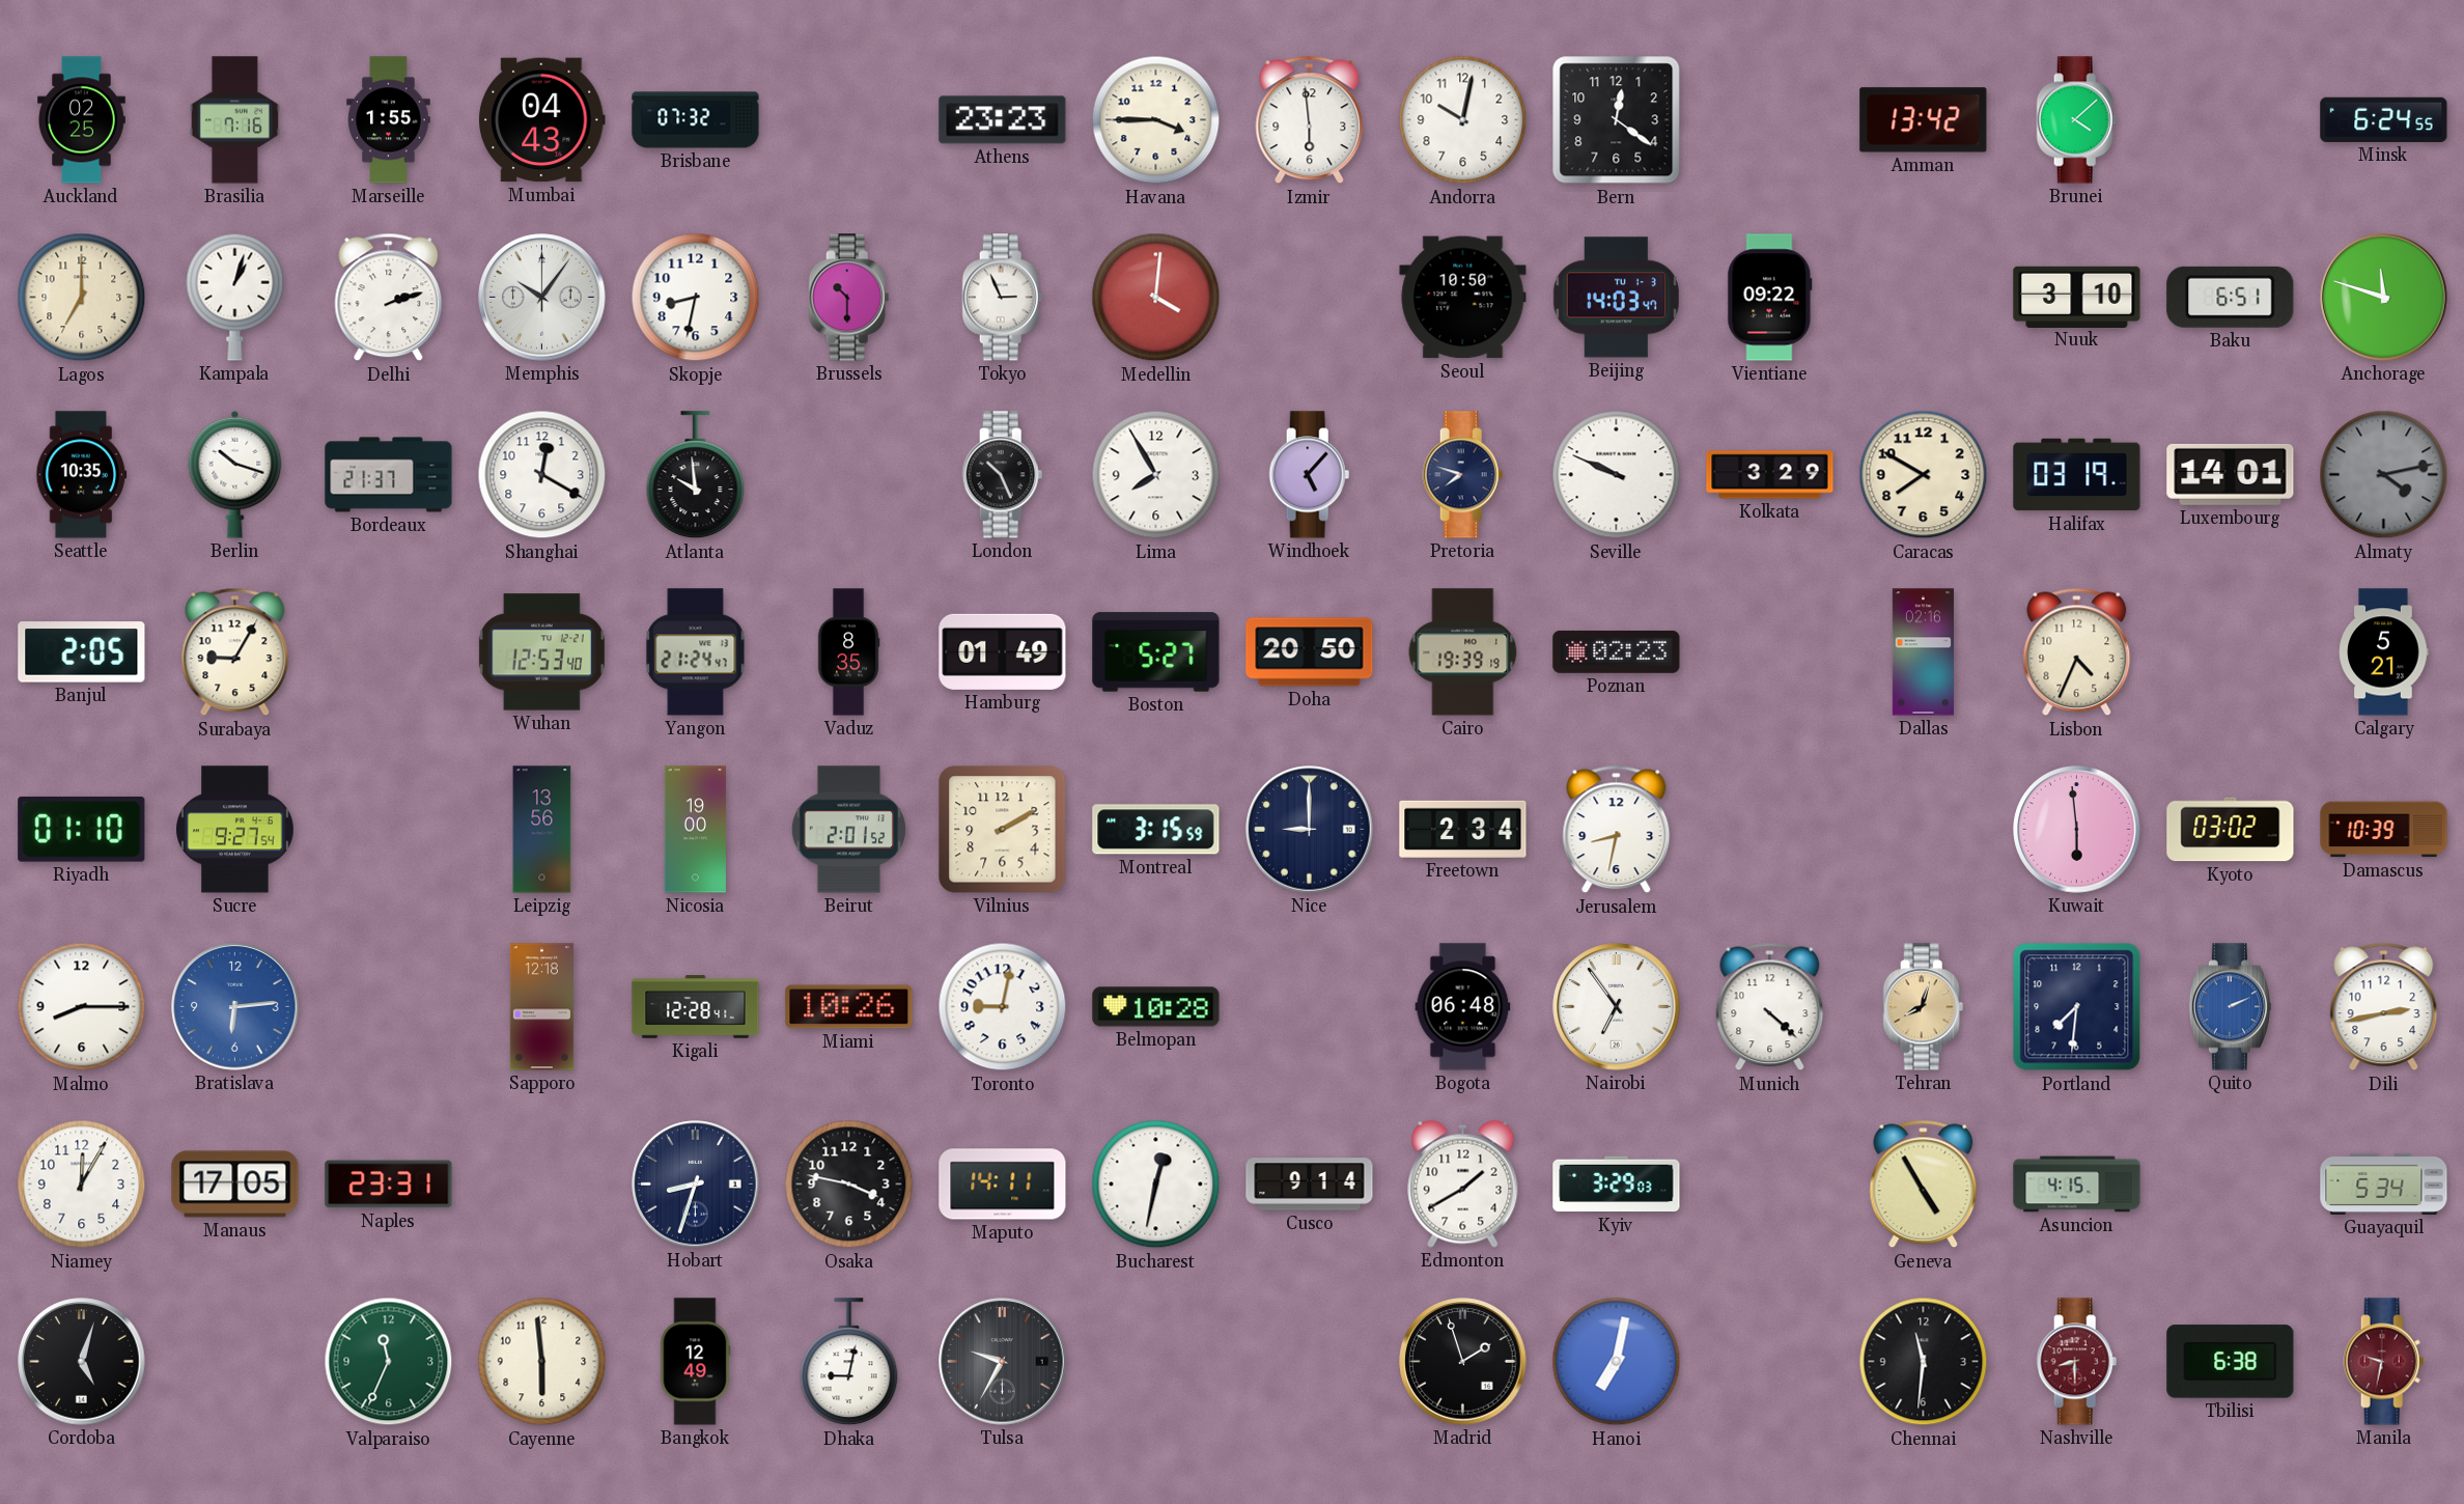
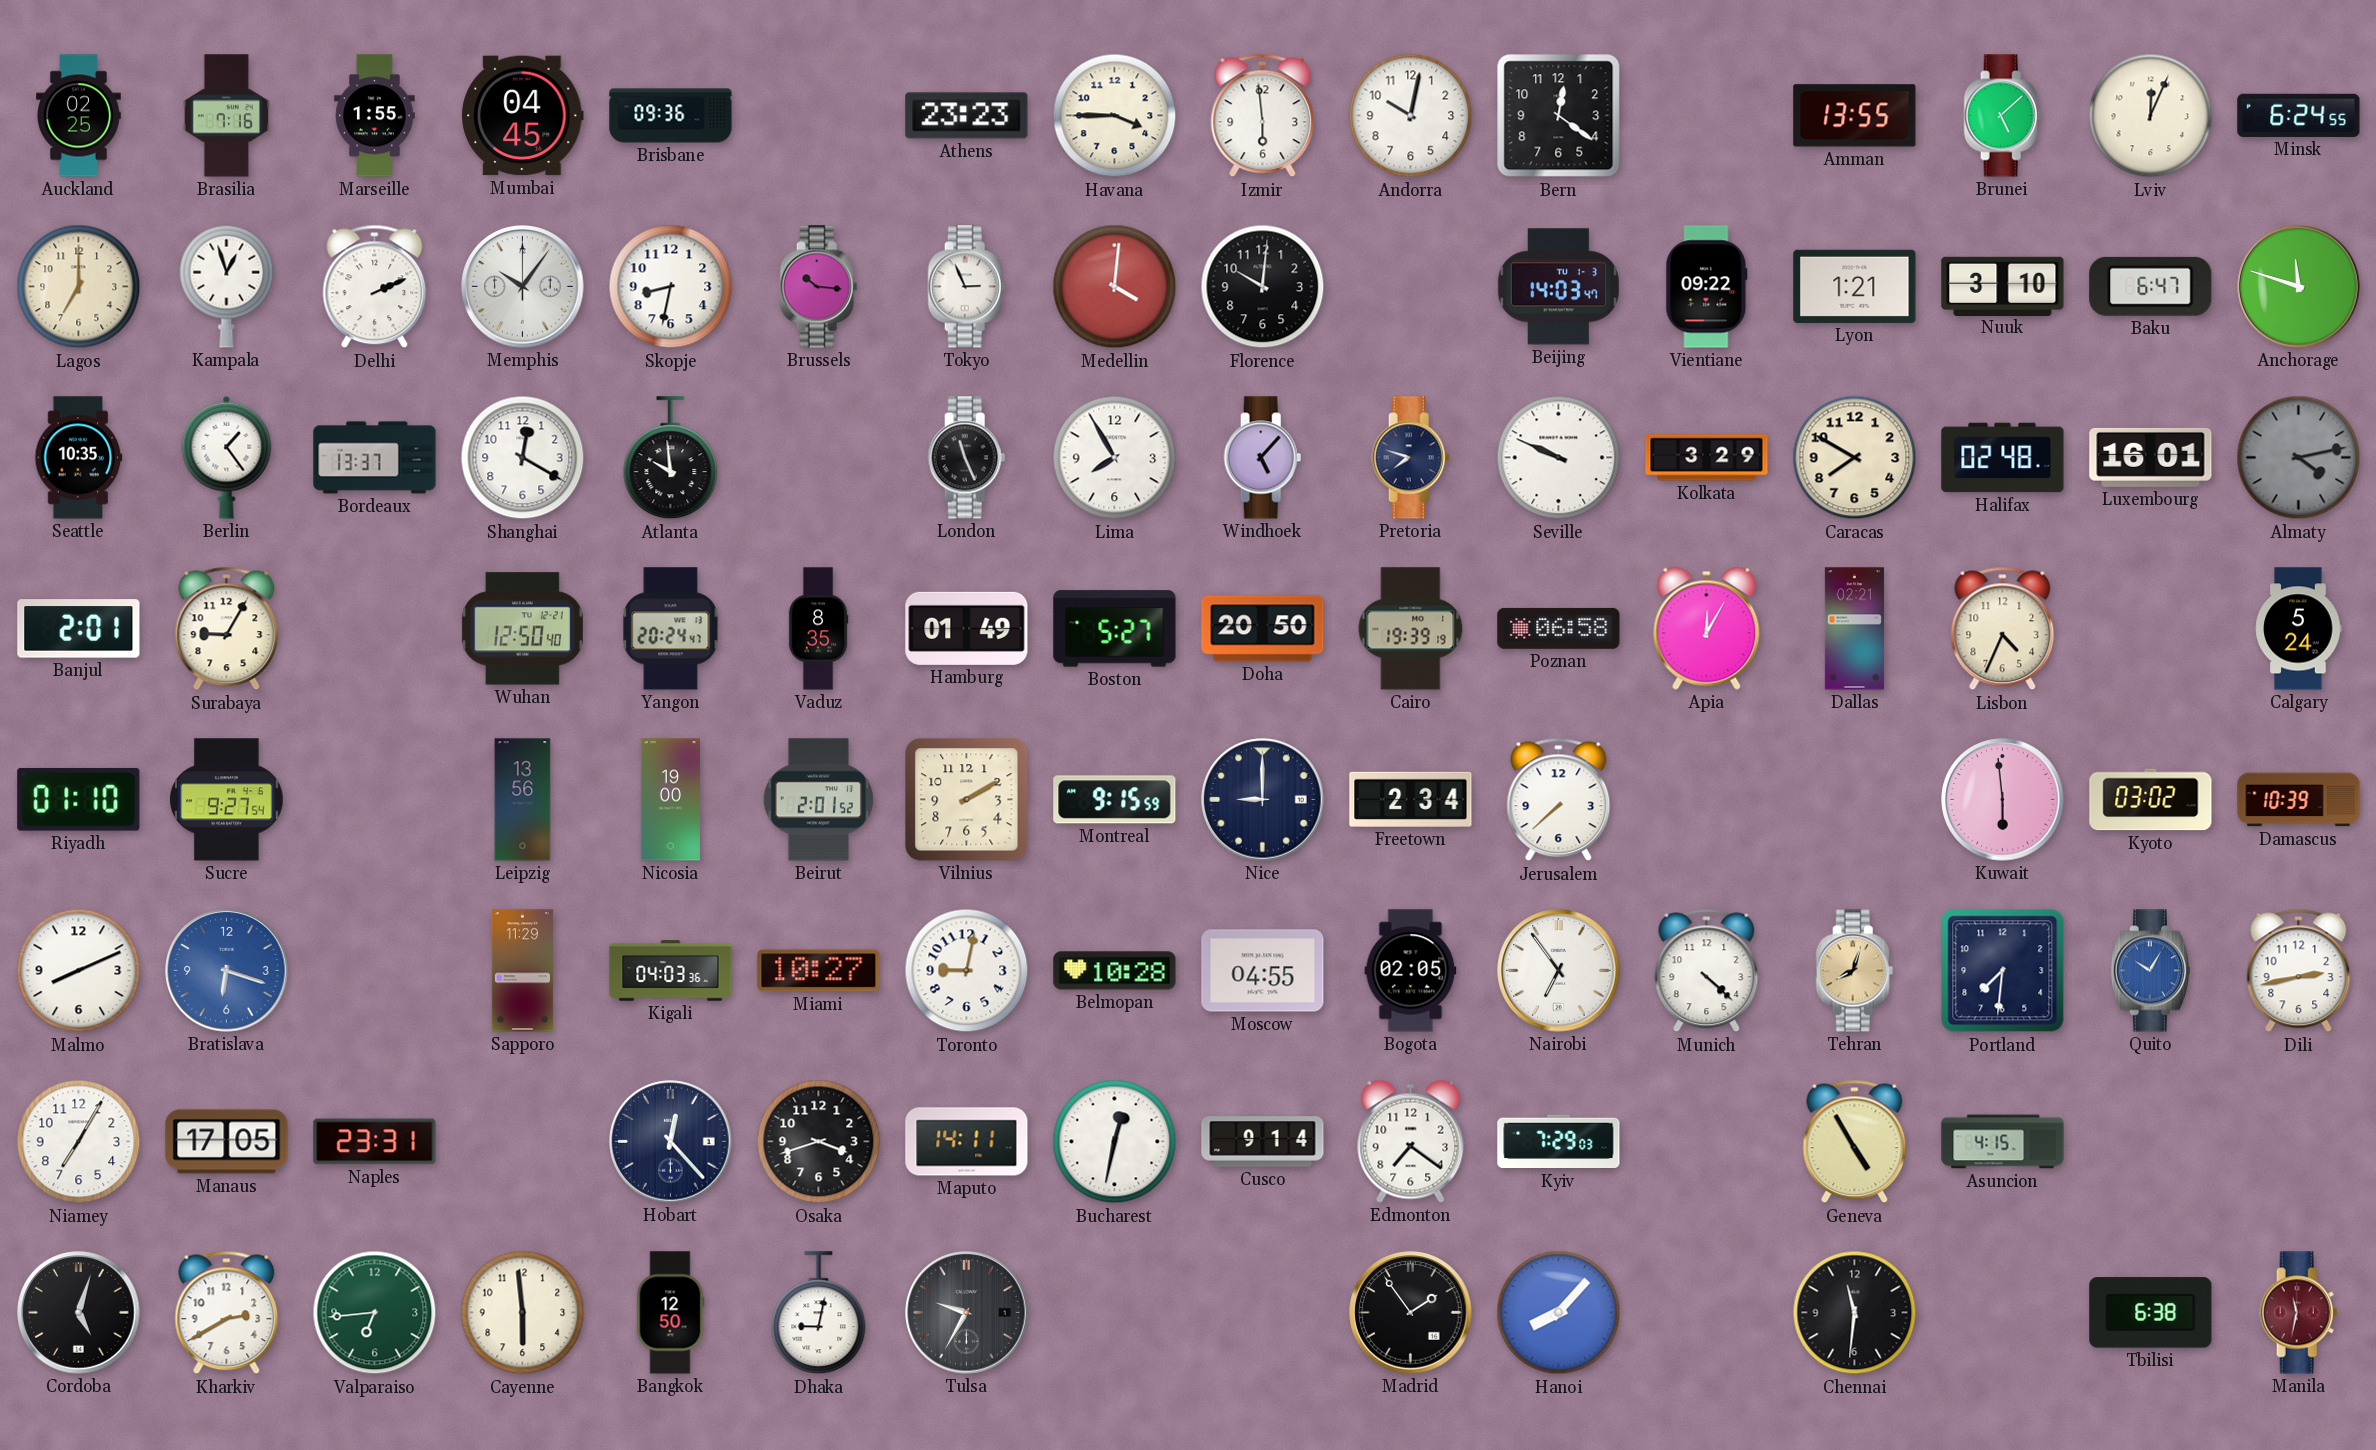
Mumbai: 04:43 -> 04:45
Brisbane: 07:32 -> 09:36
Amman: 13:42 -> 13:55
Brunei: 4:08 -> 5:08
Lviv: none -> 12:04
Kampala: 1:03 -> 12:57
Delhi: 2:12 -> 2:11
Brussels: 10:30 -> 10:16
Florence: none -> 10:01
Seoul: 10:50 -> none
Lyon: none -> 1:21
Baku: 6:51 -> 6:47
Berlin: 10:18 -> 1:24
Bordeaux: 21:37 -> 13:37
London: 10:26 -> 11:26
Halifax: 03:19 -> 02:48
Luxembourg: 14:01 -> 16:01
Banjul: 2:05 -> 2:01
Wuhan: 12:53 -> 12:50
Yangon: 21:24 -> 20:24
Poznan: 02:23 -> 06:58
Apia: none -> 12:05
Dallas: 02:16 -> 02:21
Calgary: 5:21 -> 5:24
Montreal: 3:15 -> 9:15
Jerusalem: 8:32 -> 7:38
Malmo: 8:15 -> 8:11
Bratislava: 6:14 -> 6:18
Sapporo: 12:18 -> 11:29
Kigali: 12:28 -> 04:03
Miami: 10:26 -> 10:27
Moscow: none -> 04:55
Bogota: 06:48 -> 02:05
Quito: 2:11 -> 10:05
Niamey: 12:05 -> 7:05
Hobart: 8:33 -> 12:23
Osaka: 3:47 -> 3:42
Edmonton: 1:40 -> 7:21
Kyiv: 3:29 -> 7:29
Guayaquil: 5:34 -> none
Kharkiv: none -> 2:40
Valparaiso: 11:34 -> 6:44
Bangkok: 12:49 -> 12:50
Madrid: 1:57 -> 1:54
Hanoi: 7:02 -> 8:07
Nashville: 8:30 -> none
Manila: 9:32 -> 11:32
